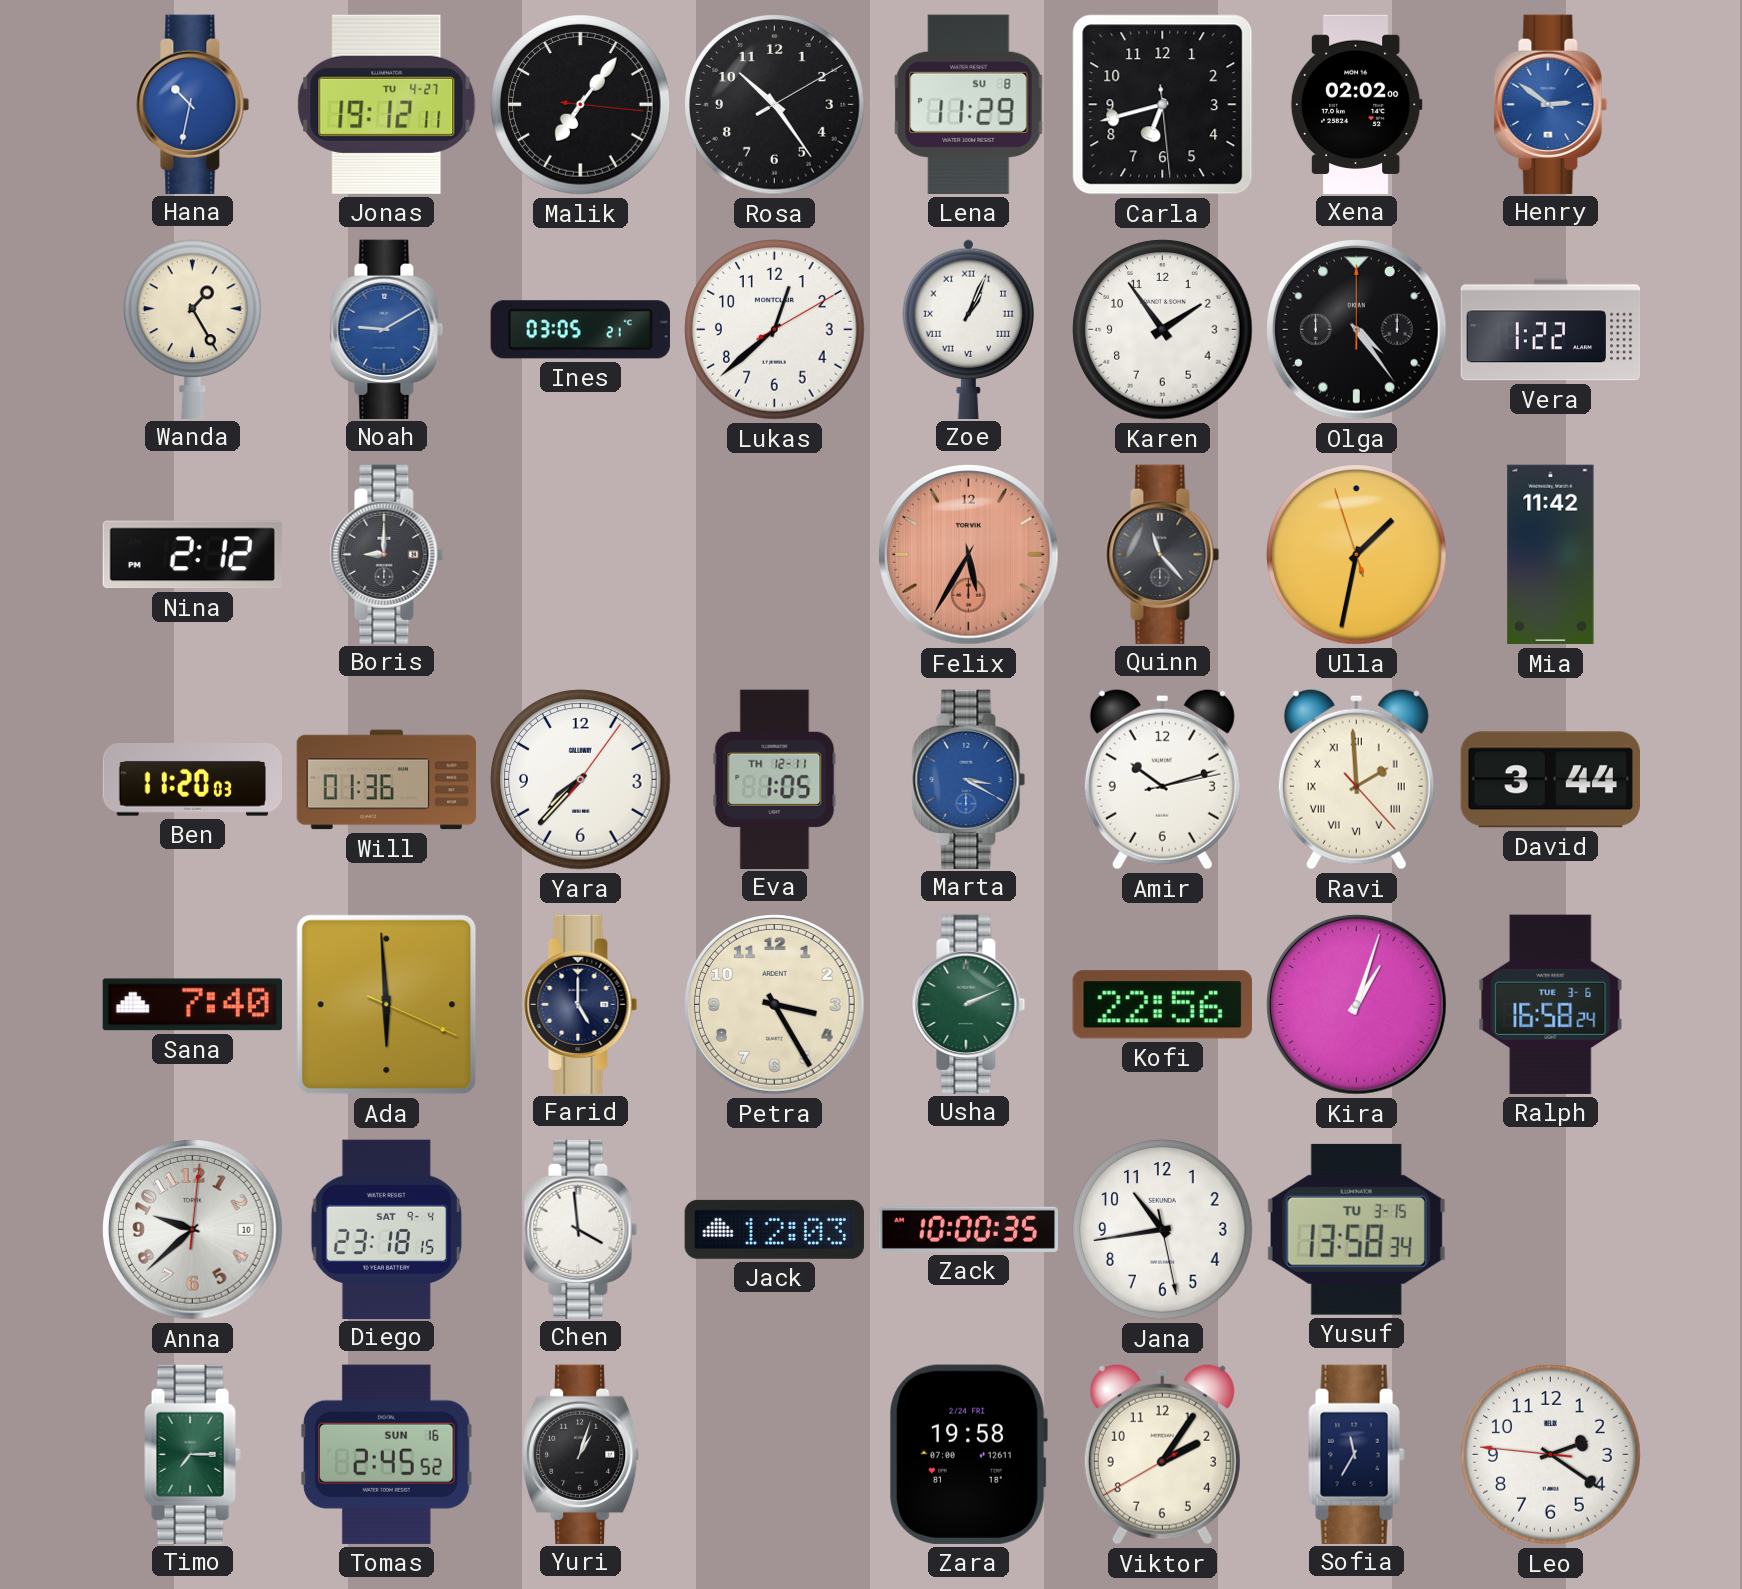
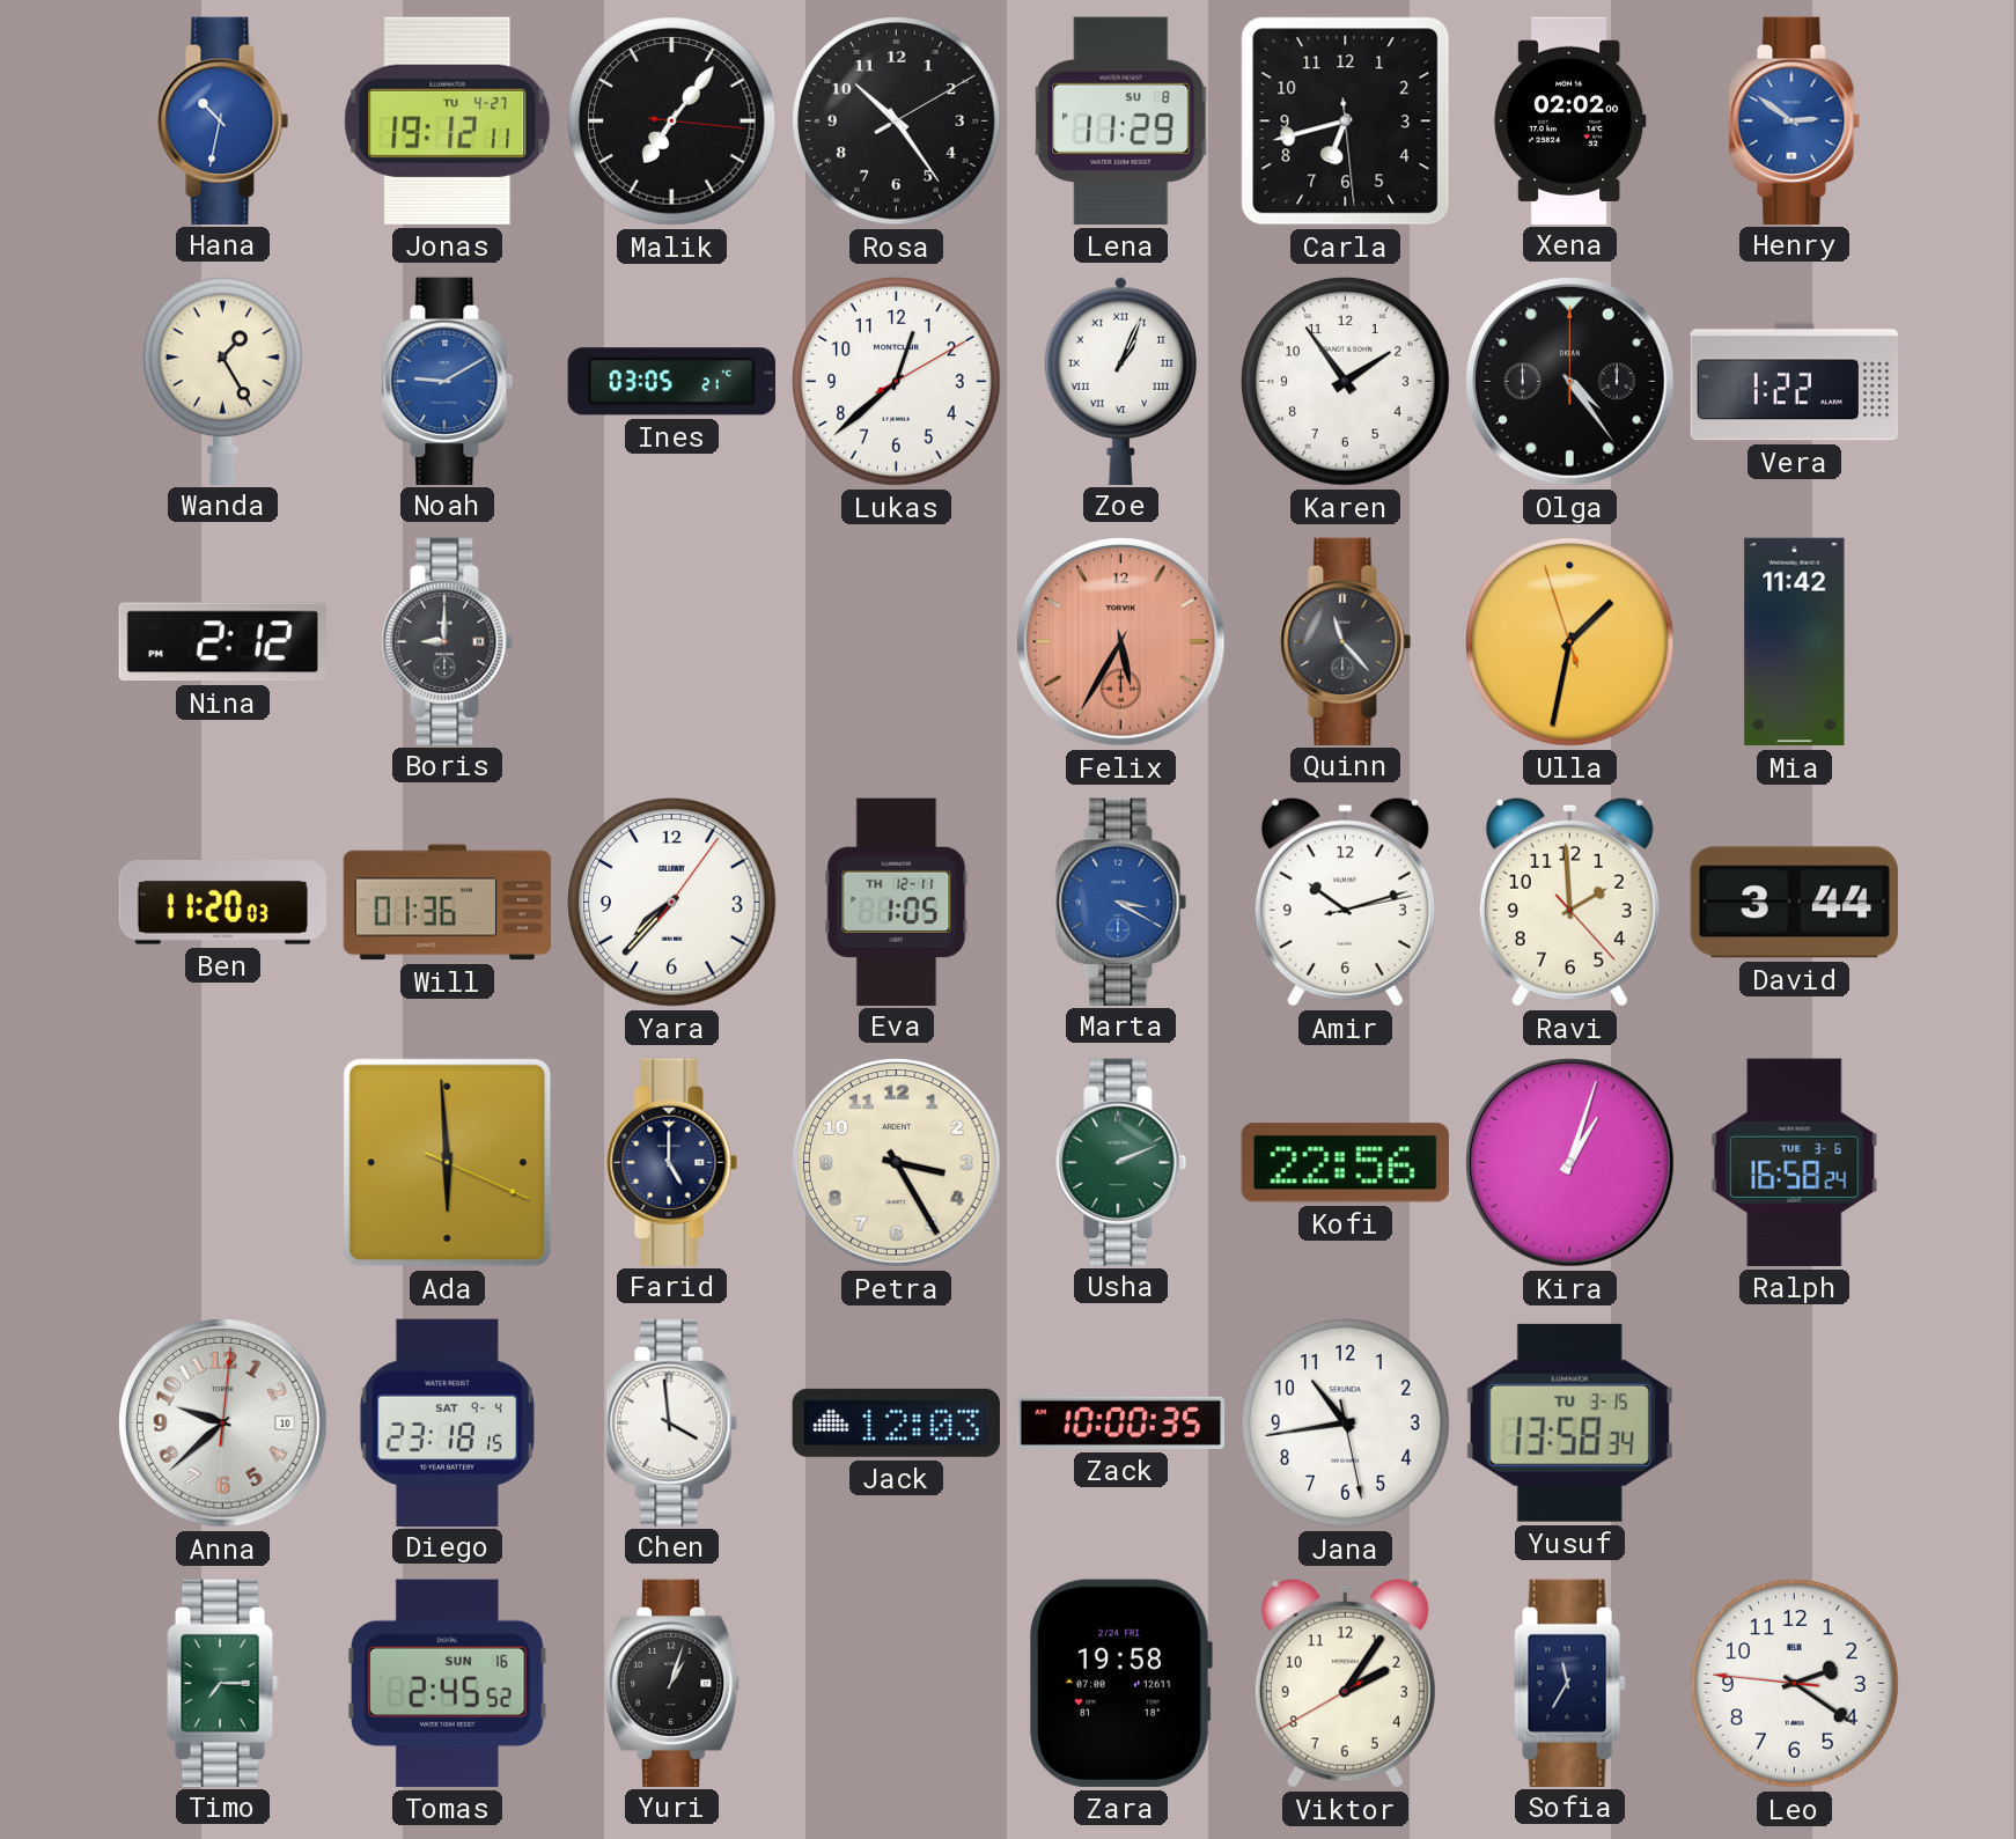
Ravi numerals: Roman -> Arabic
Sana: 7:40 -> none
